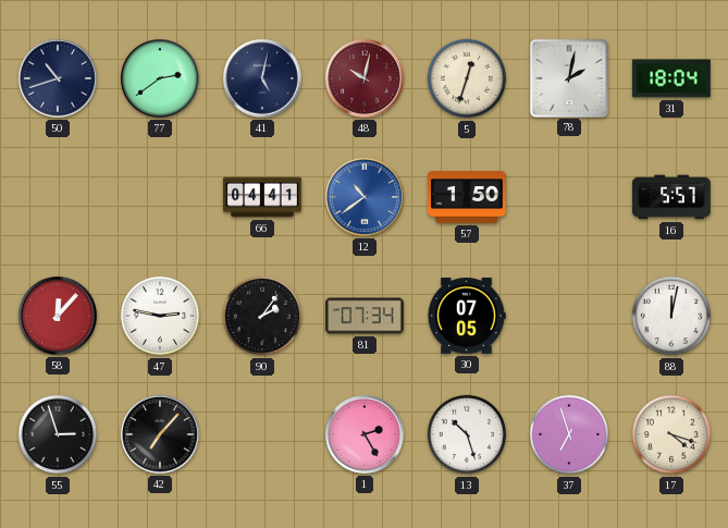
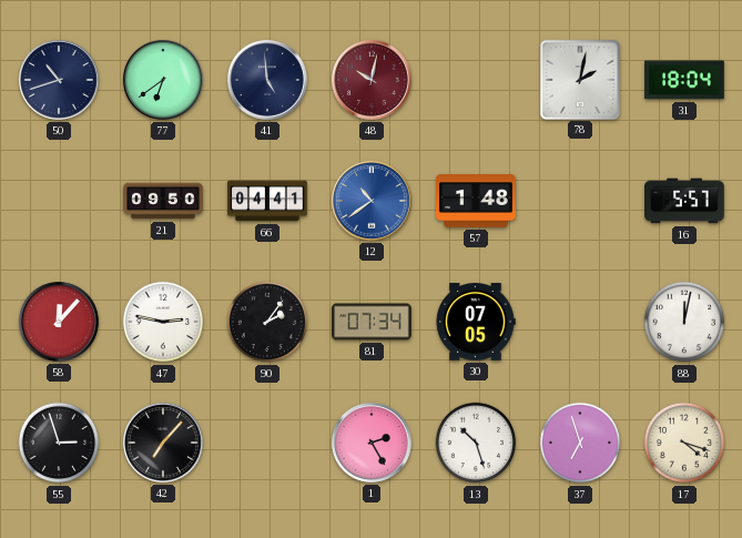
77: 2:39 -> 6:39
41: 5:02 -> 4:59
5: 12:33 -> none
21: none -> 09:50
57: 1:50 -> 1:48
